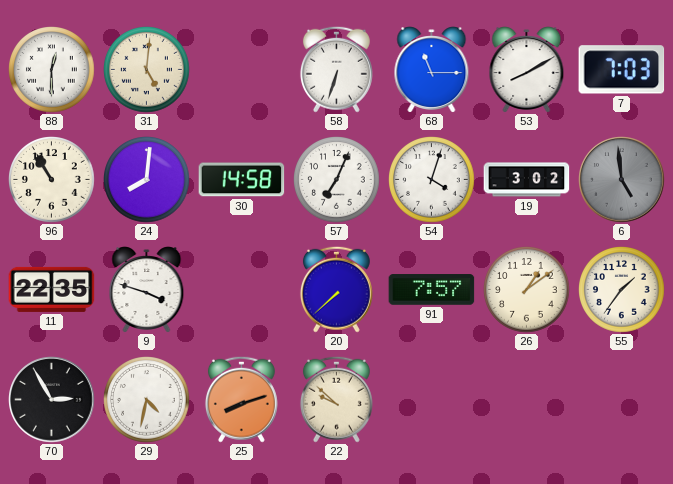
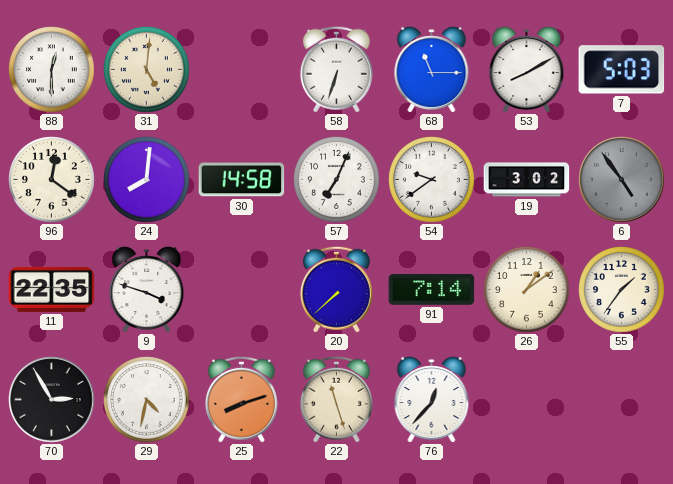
7: 7:03 -> 5:03
96: 10:55 -> 12:21
54: 4:03 -> 9:39
6: 4:59 -> 4:54
91: 7:57 -> 7:14
22: 9:52 -> 11:27
76: none -> 12:37
